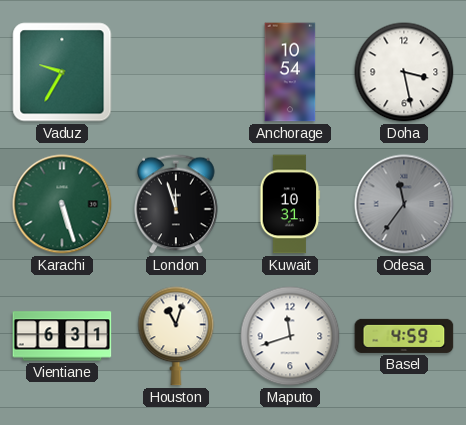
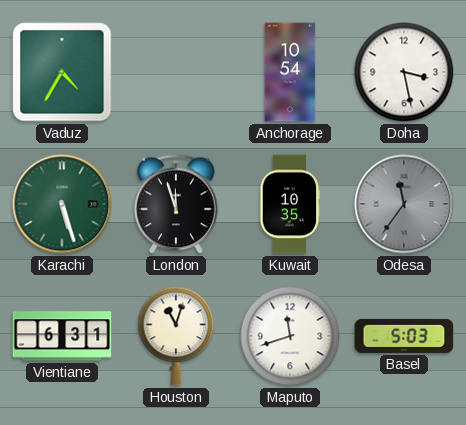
Vaduz: 9:35 -> 4:35
Kuwait: 10:31 -> 10:35
Basel: 4:59 -> 5:03
